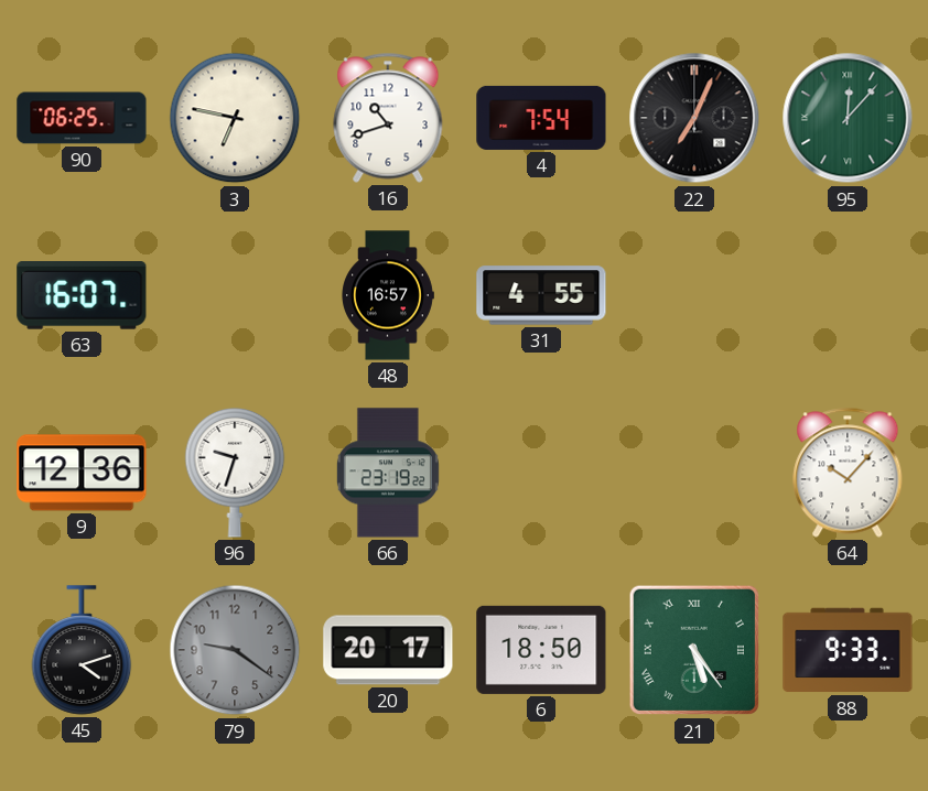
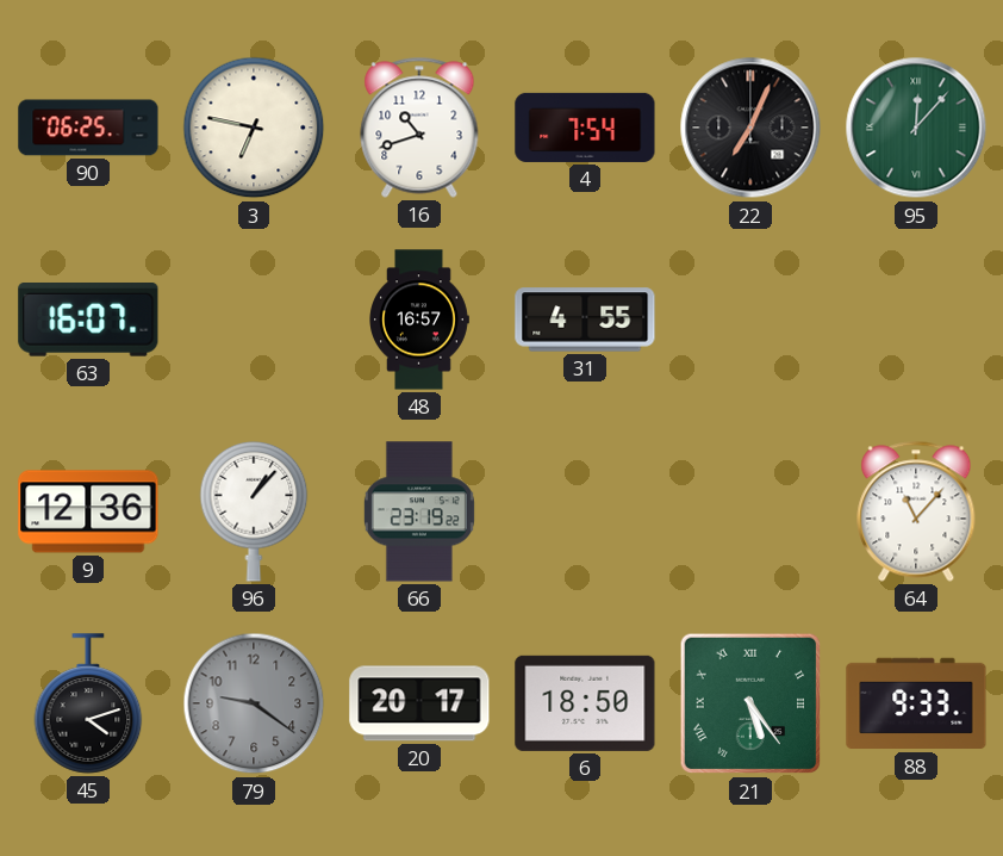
96: 9:33 -> 1:07
64: 10:07 -> 11:07
